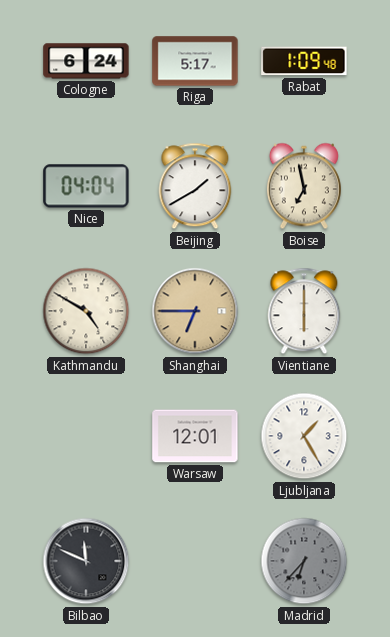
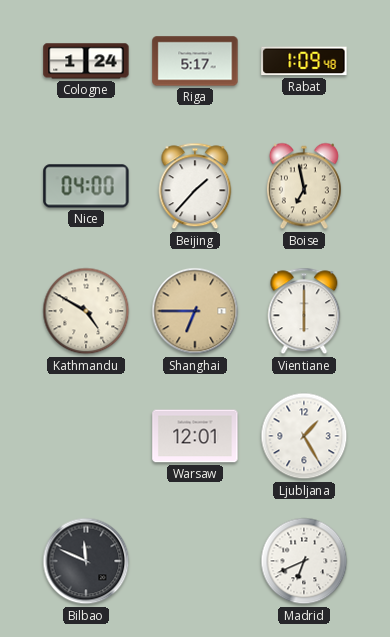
Cologne: 6:24 -> 1:24
Nice: 04:04 -> 04:00
Beijing: 1:40 -> 1:37
Madrid: 6:37 -> 6:41
Madrid dial: grey -> white
